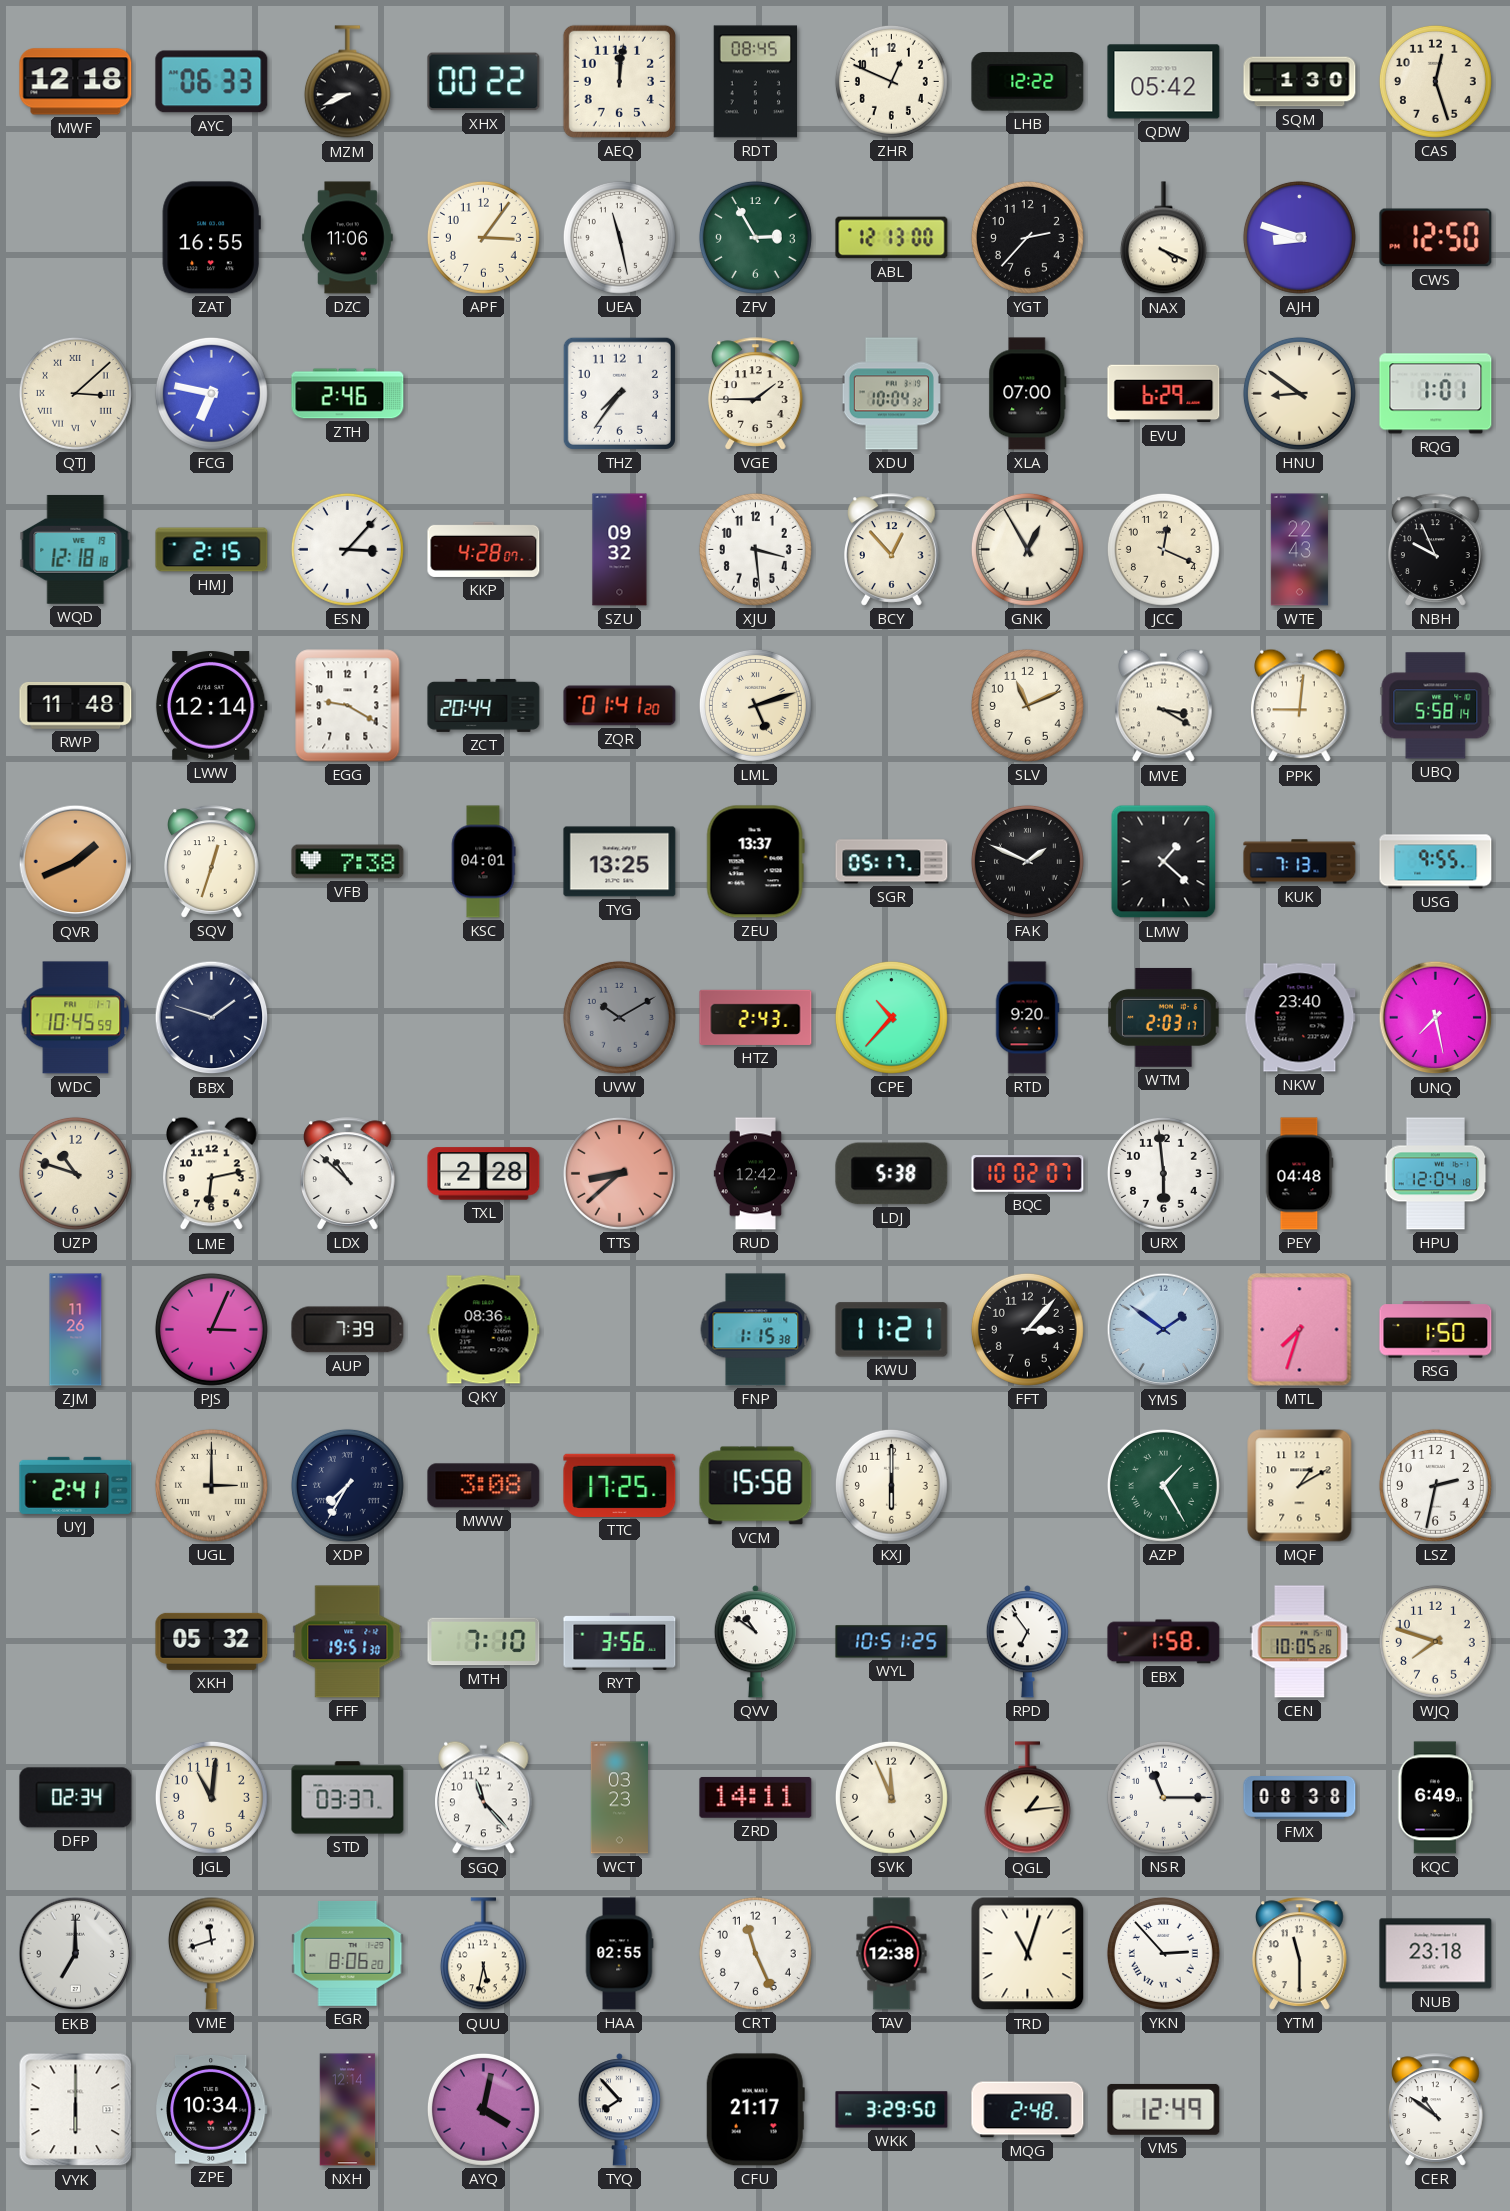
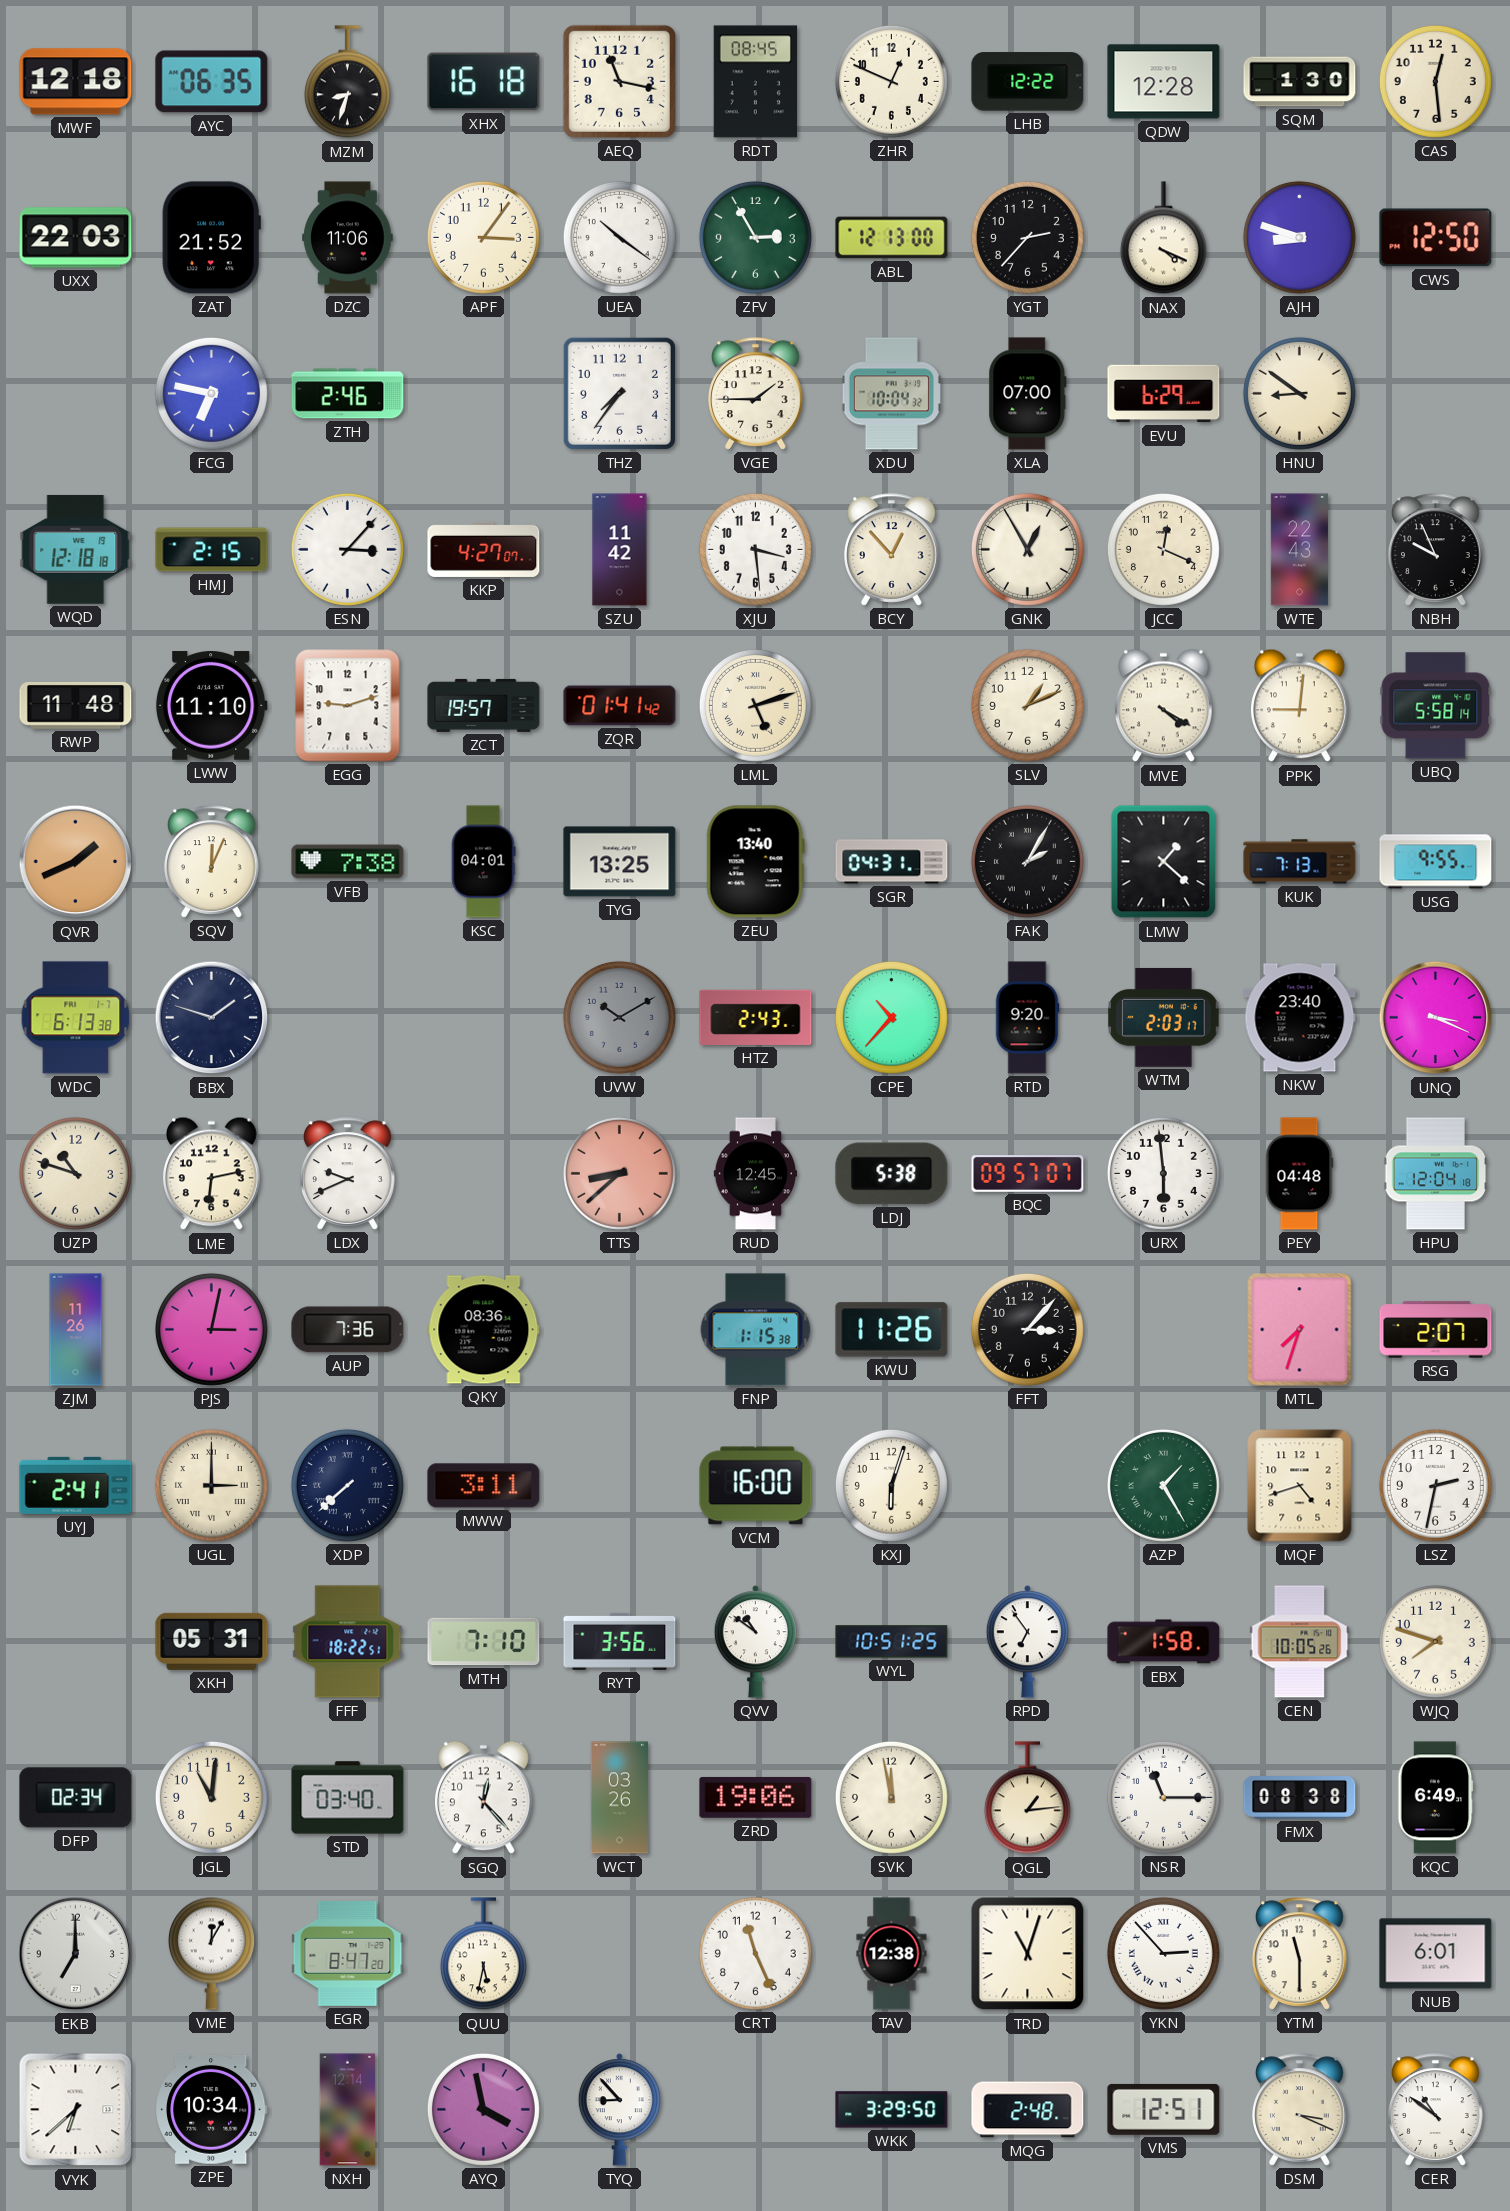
AYC: 06:33 -> 06:35
MZM: 8:41 -> 8:33
XHX: 00:22 -> 16:18
AEQ: 12:01 -> 11:17
QDW: 05:42 -> 12:28
CAS: 12:27 -> 12:29
UXX: none -> 22:03
ZAT: 16:55 -> 21:52
UEA: 11:28 -> 10:21
QTJ: 3:08 -> none
RQG: 1:01 -> none
KKP: 4:28 -> 4:27
SZU: 09:32 -> 11:42
LWW: 12:14 -> 11:10
EGG: 9:20 -> 9:12
ZCT: 20:44 -> 19:57
ZQR: 01:41:20 -> 01:41:42
SLV: 11:11 -> 1:11
MVE: 3:20 -> 4:20
SQV: 12:33 -> 12:04
ZEU: 13:37 -> 13:40
SGR: 05:17 -> 04:31
FAK: 1:49 -> 2:05
WDC: 10:45 -> 6:13
UNQ: 7:28 -> 3:19
LDX: 10:52 -> 9:41
TXL: 2:28 -> none
RUD: 12:42 -> 12:45
BQC: 10:02 -> 09:57
PJS: 3:04 -> 3:02
AUP: 7:39 -> 7:36
KWU: 11:21 -> 11:26
YMS: 1:51 -> none
RSG: 1:50 -> 2:07
XDP: 7:35 -> 7:38
MWW: 3:08 -> 3:11
TTC: 17:25 -> none
VCM: 15:58 -> 16:00
KXJ: 6:00 -> 6:03
MQF: 1:10 -> 4:42
XKH: 05:32 -> 05:31
FFF: 19:51 -> 18:22
STD: 03:37 -> 03:40
SGQ: 11:23 -> 12:23
WCT: 03:23 -> 03:26
ZRD: 14:11 -> 19:06
SVK: 11:56 -> 11:58
VME: 11:42 -> 12:05
EGR: 8:06 -> 8:47
HAA: 02:55 -> none
NUB: 23:18 -> 6:01
VYK: 6:00 -> 6:38
AYQ: 4:02 -> 3:58
TYQ: 7:53 -> 8:53
CFU: 21:17 -> none
VMS: 12:49 -> 12:51
DSM: none -> 3:19
